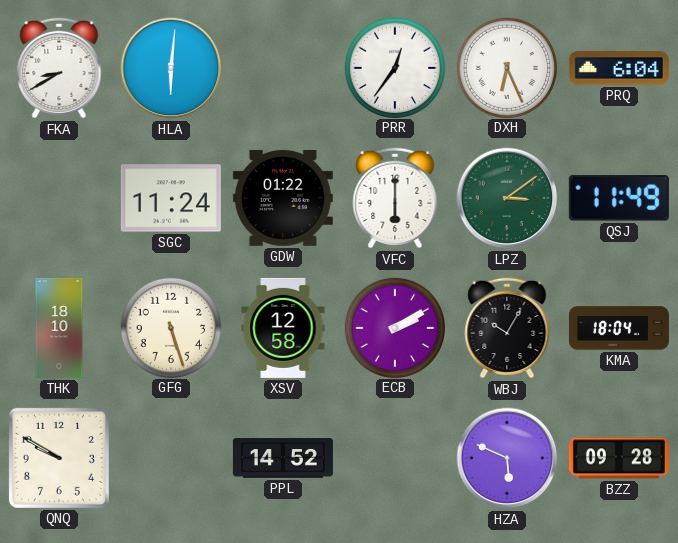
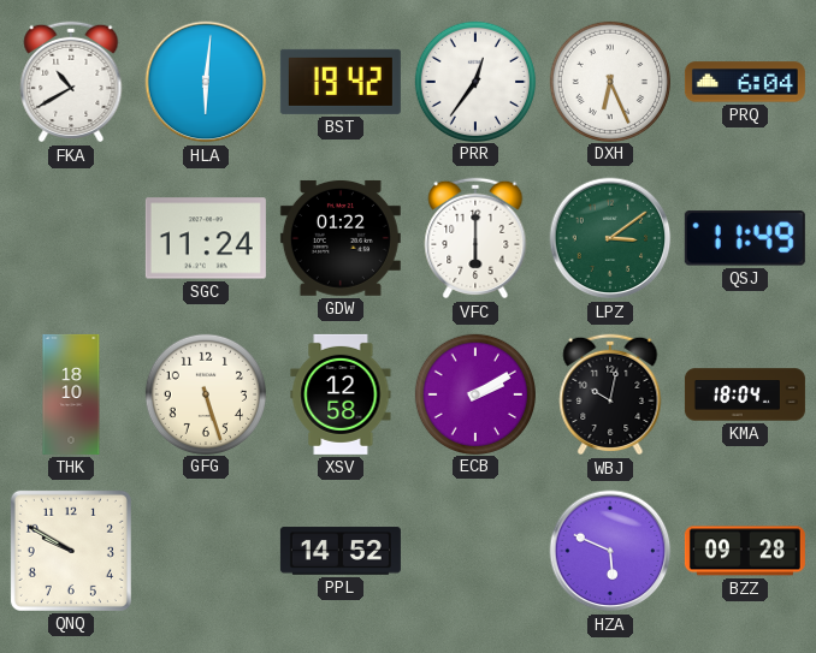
FKA: 8:40 -> 10:40
BST: none -> 19:42
WBJ: 10:05 -> 10:02
